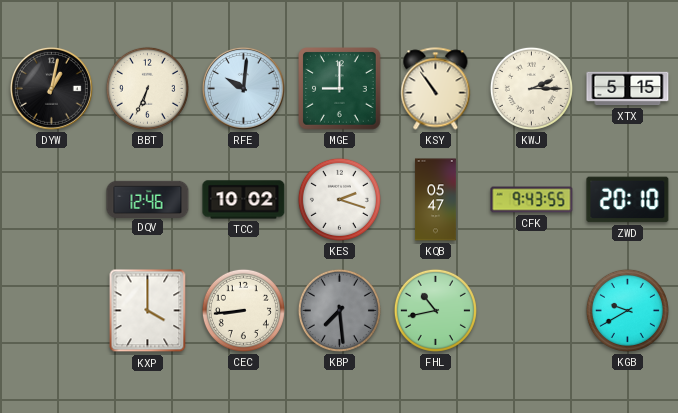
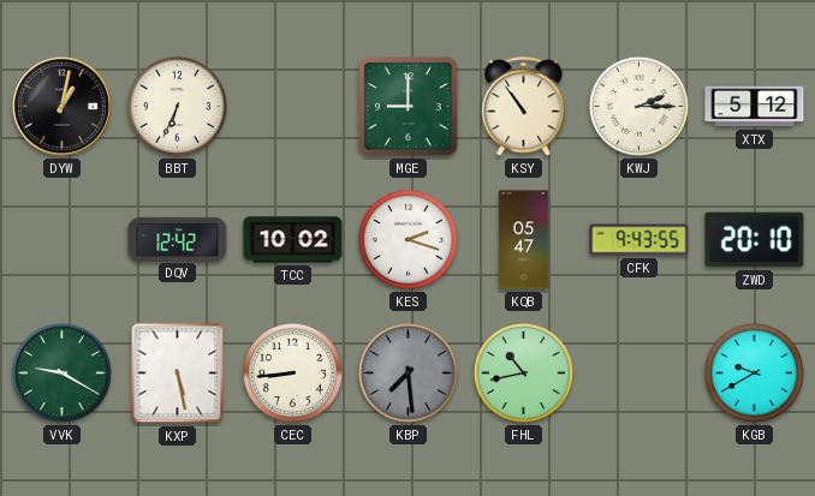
RFE: 10:01 -> none
XTX: 5:15 -> 5:12
DQV: 12:46 -> 12:42
VVK: none -> 9:20
KXP: 4:00 -> 5:28
